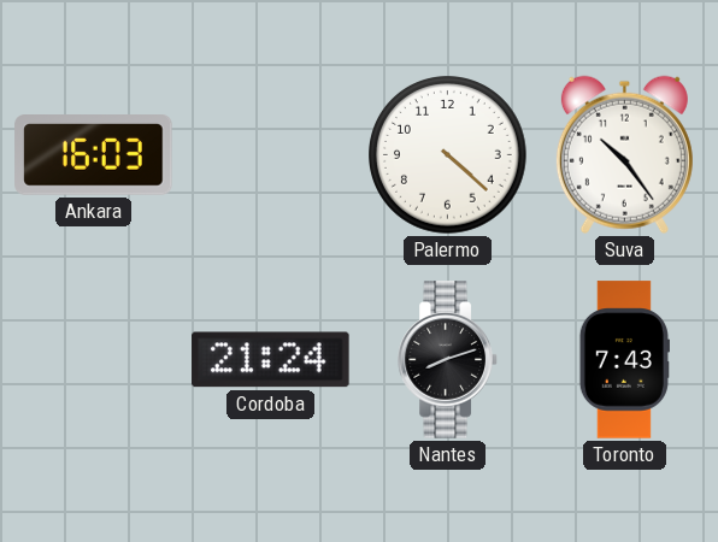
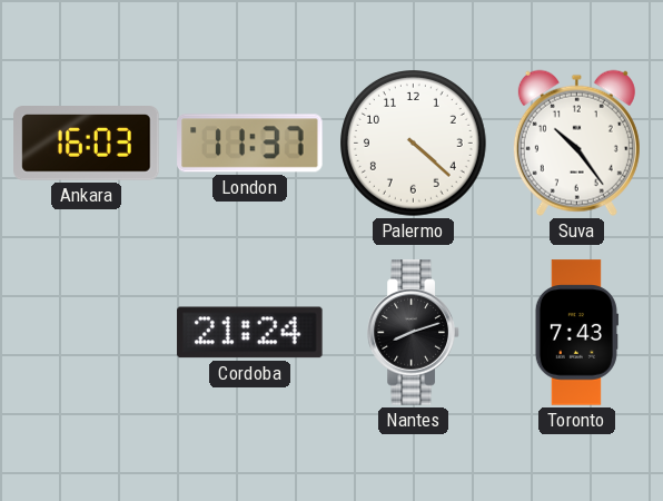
London: none -> 11:37
